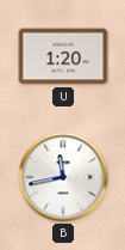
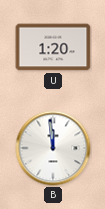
B: 11:43 -> 11:59
